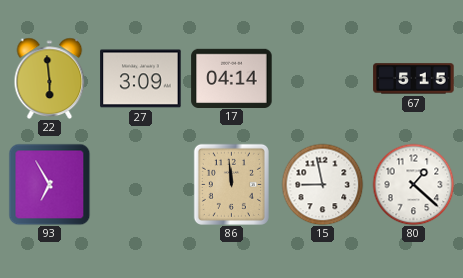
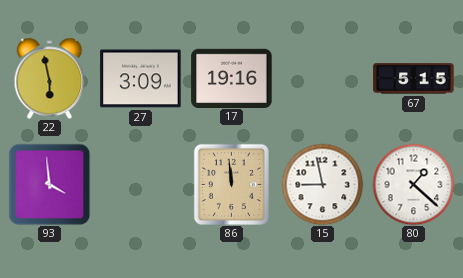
22: 5:59 -> 5:58
17: 04:14 -> 19:16
93: 6:55 -> 3:59
